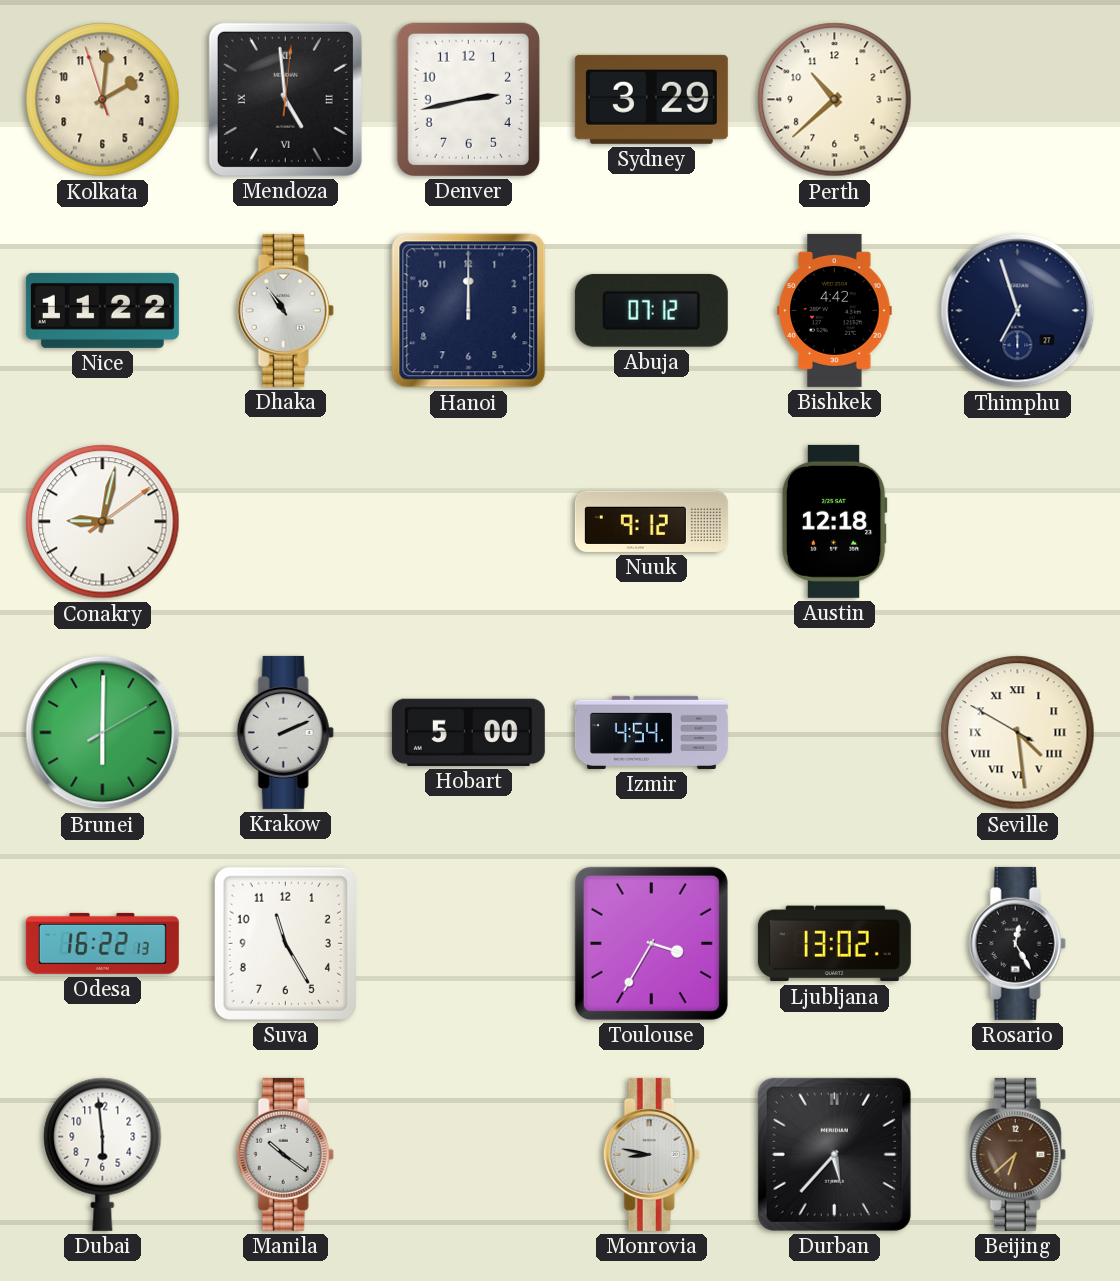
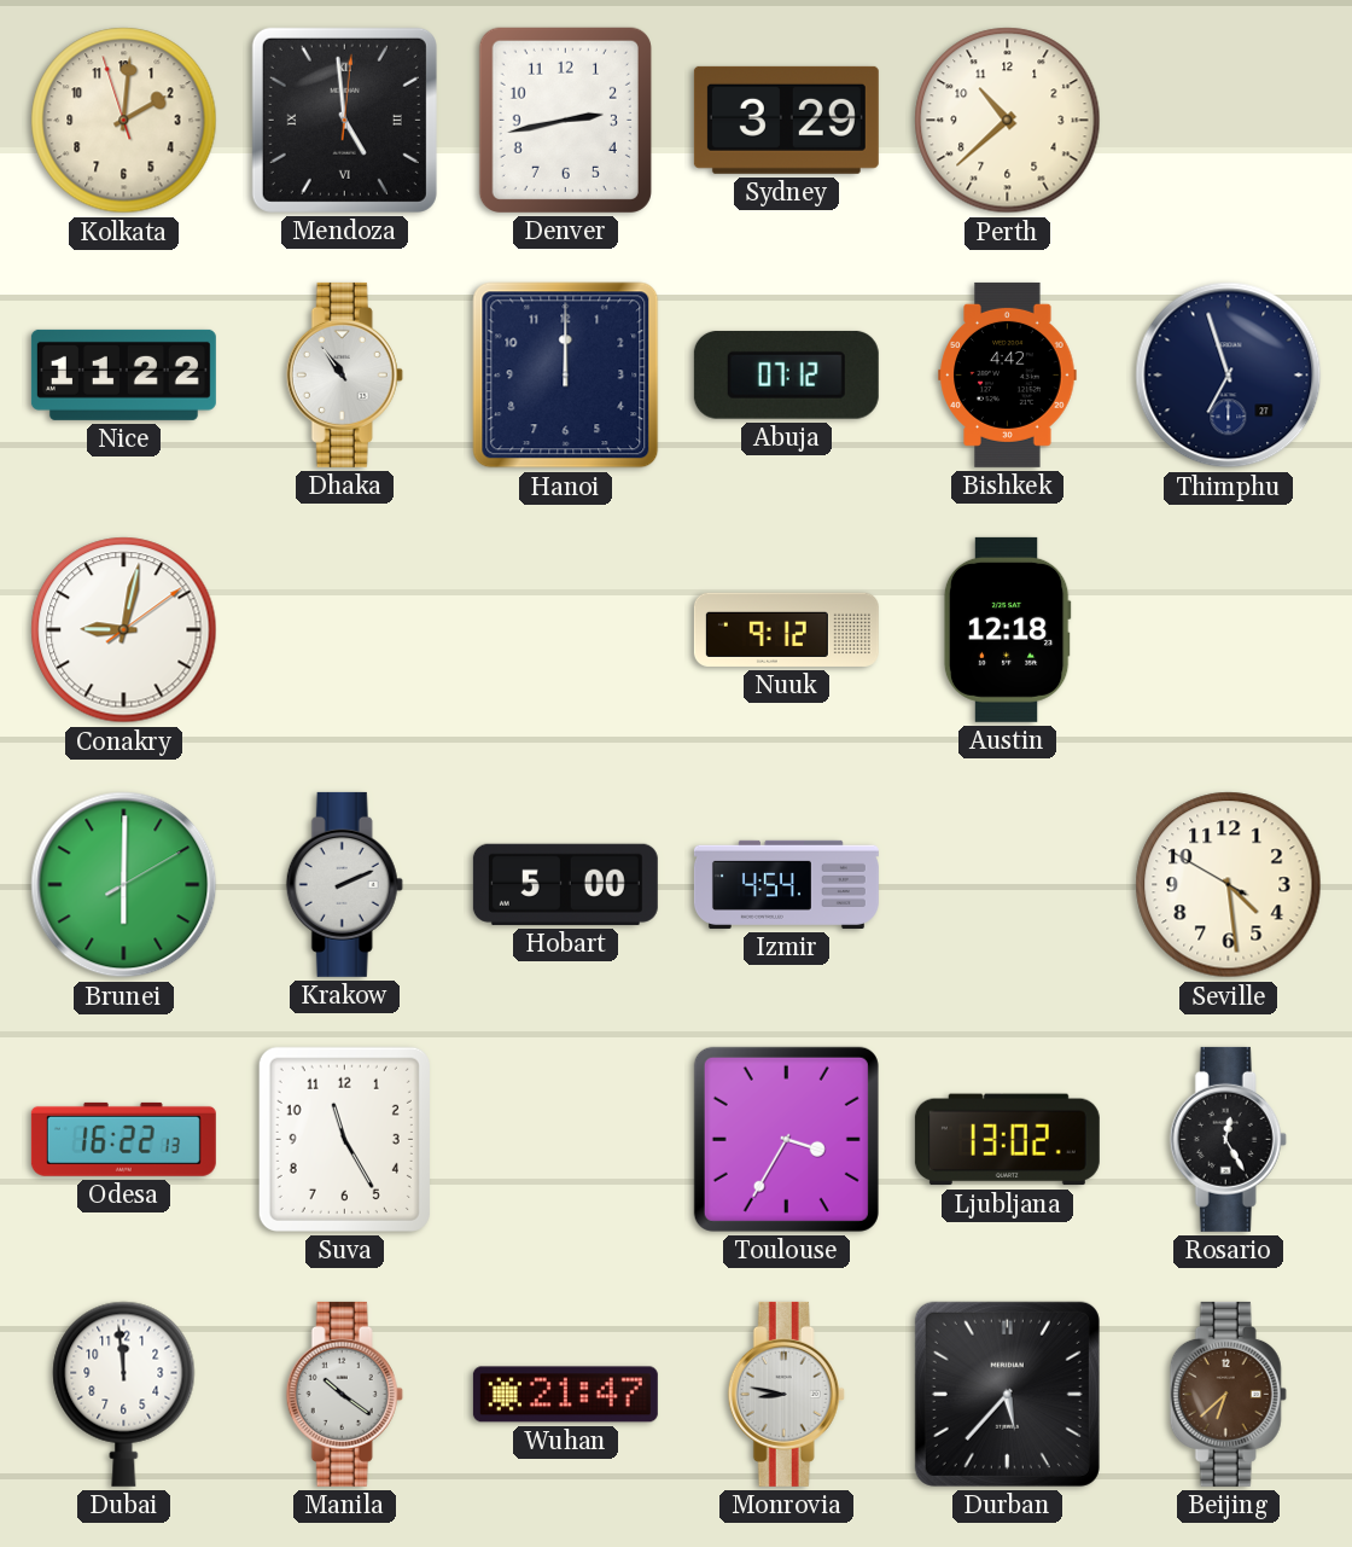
Seville numerals: Roman -> Arabic
Dubai: 5:59 -> 11:59
Wuhan: none -> 21:47
